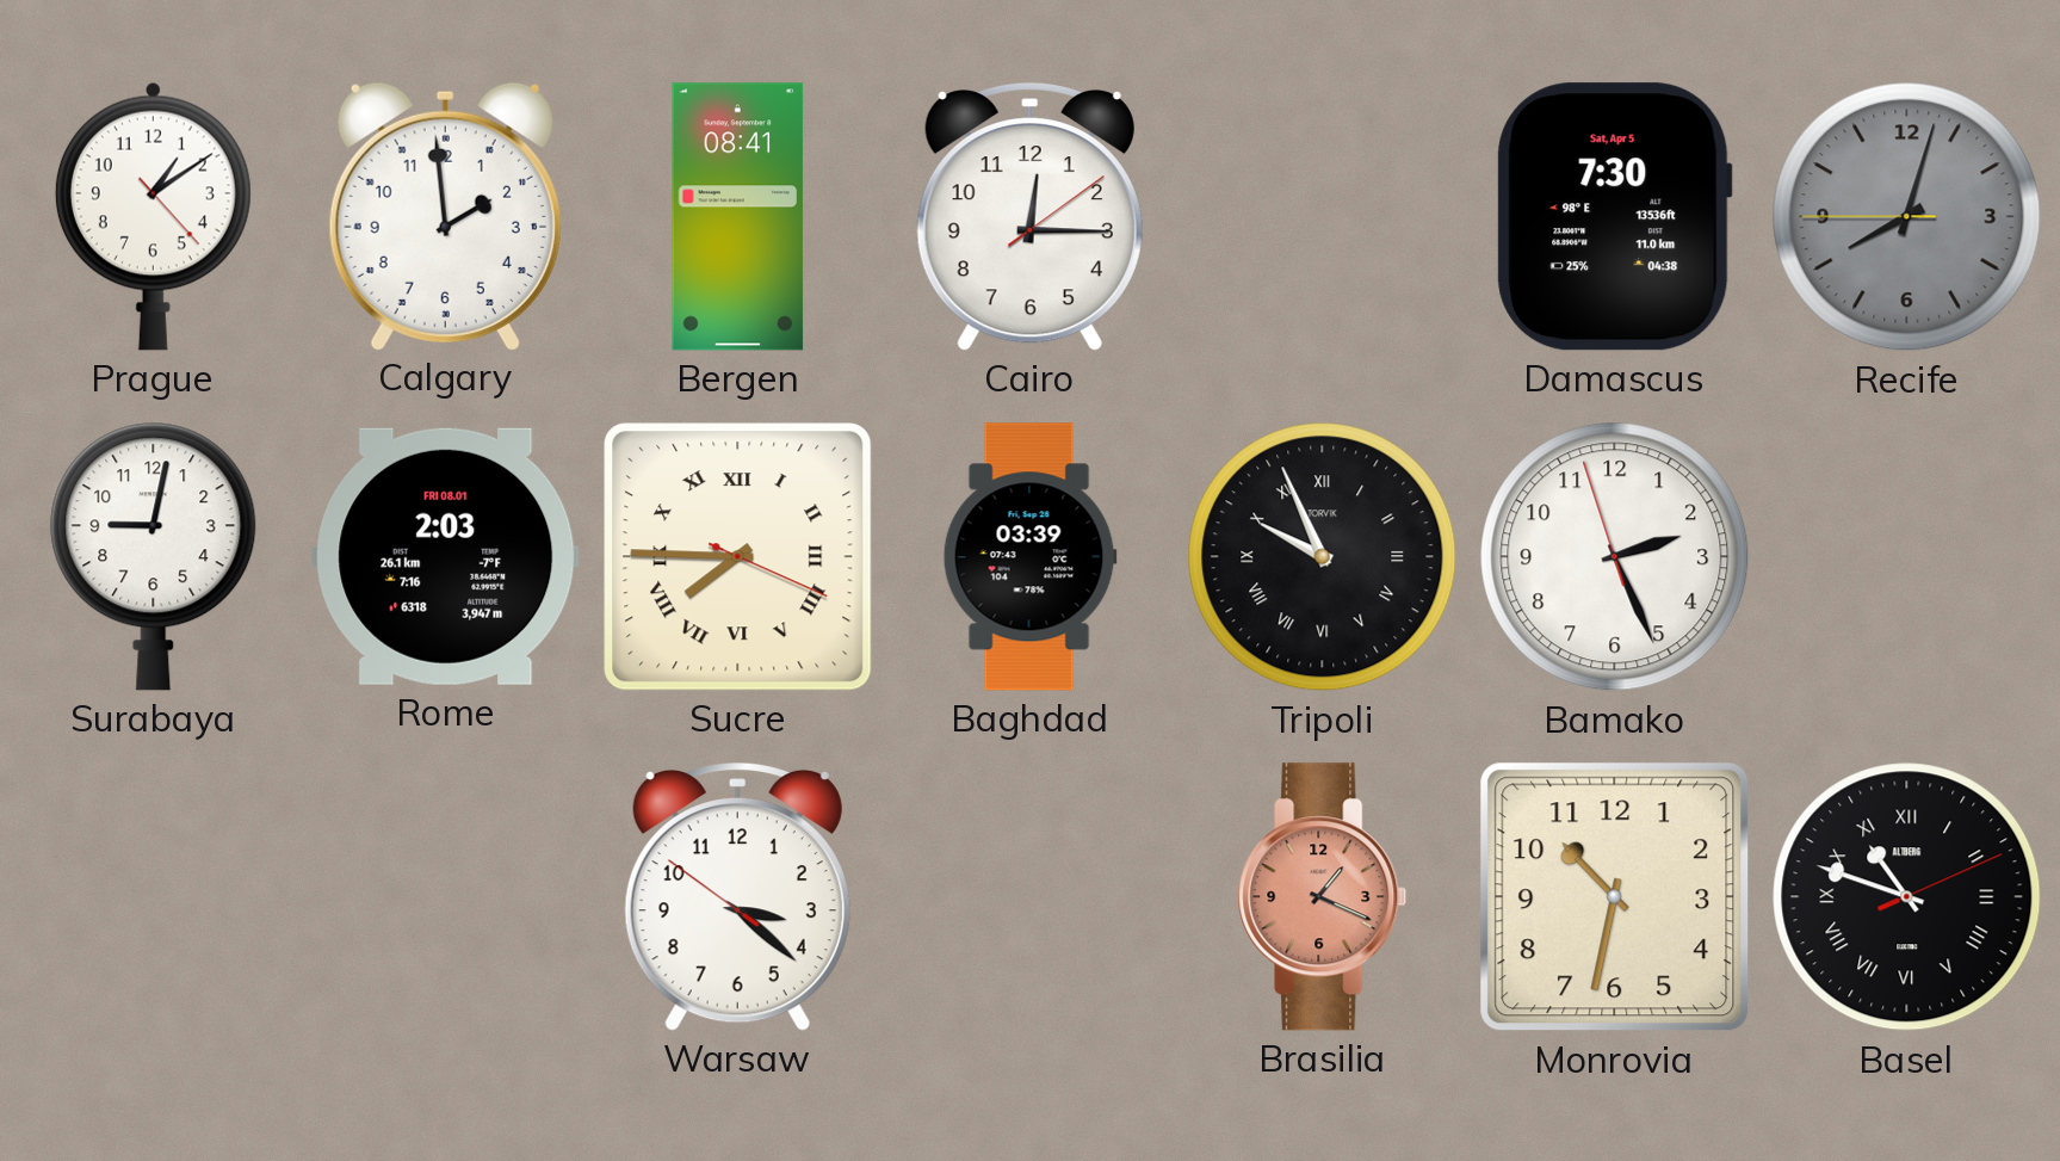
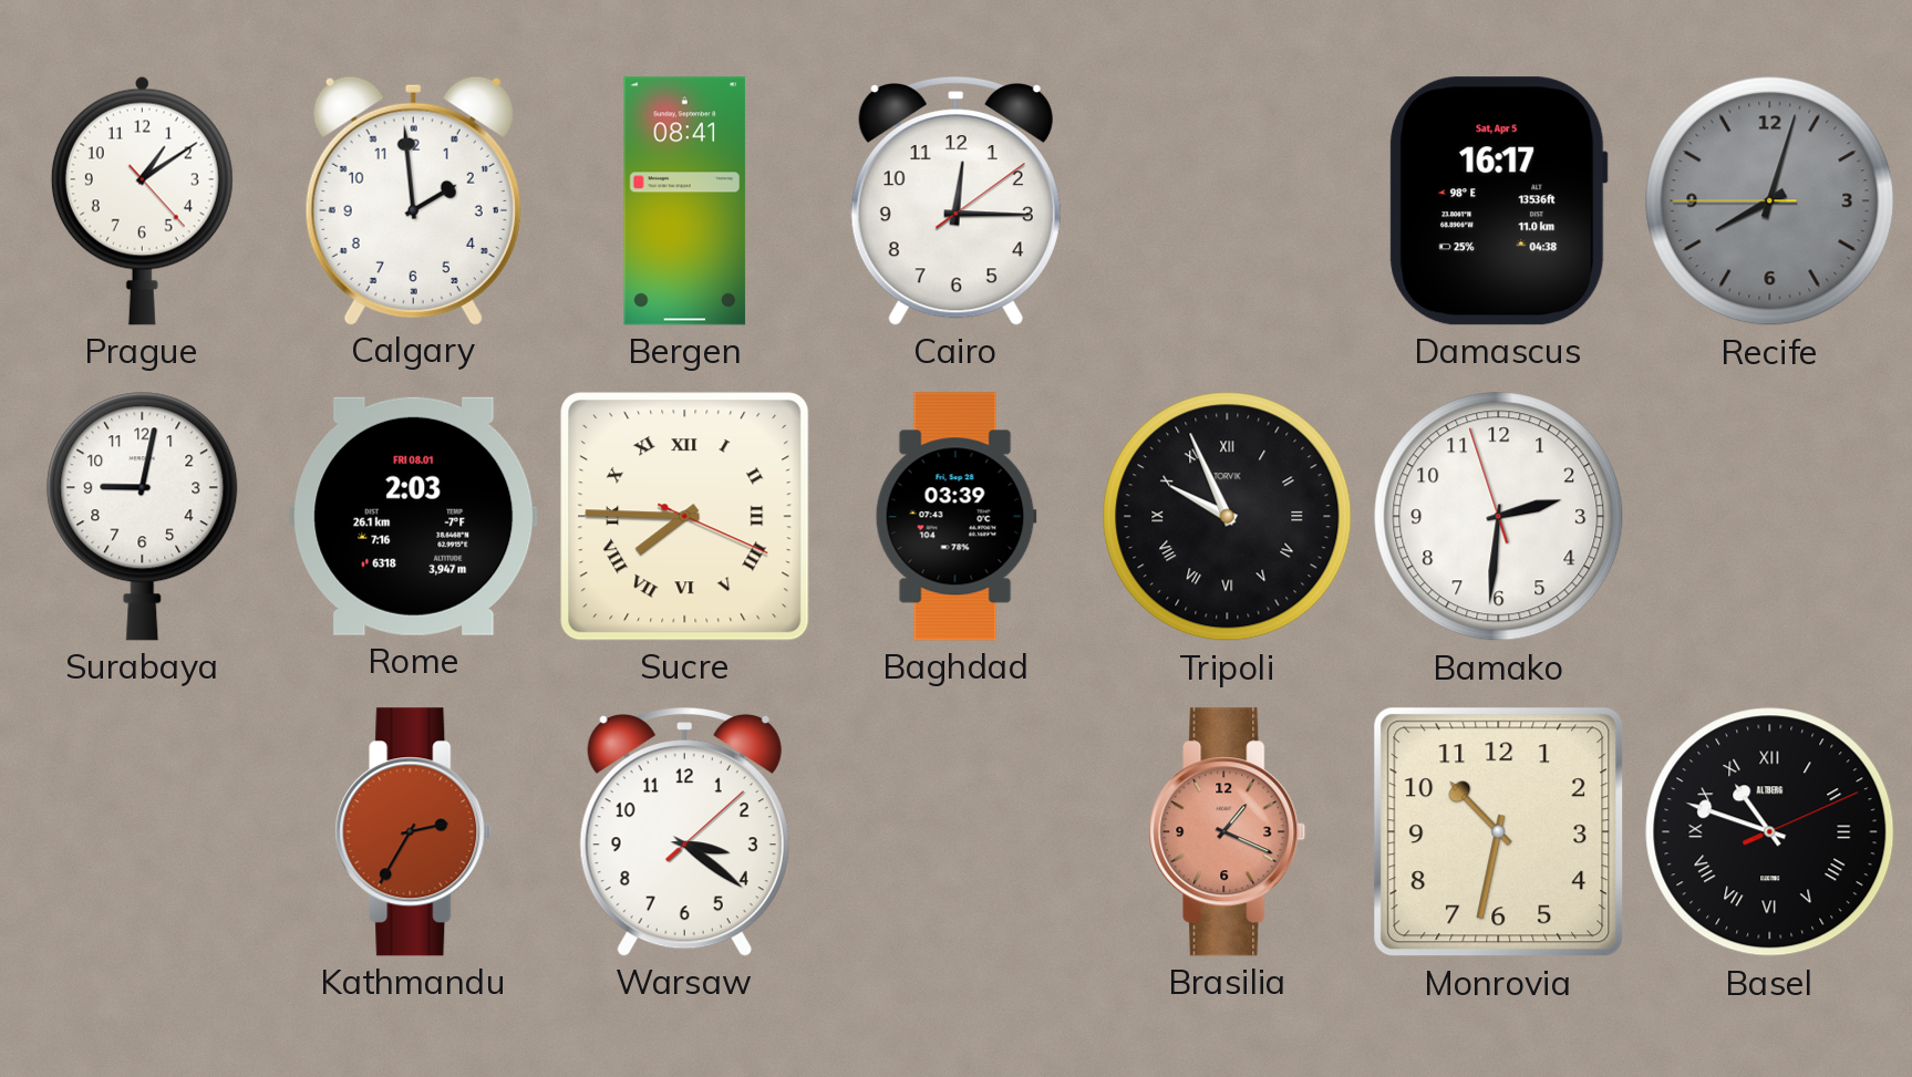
Damascus: 7:30 -> 16:17
Bamako: 2:25 -> 2:30
Kathmandu: none -> 2:35
Warsaw: 3:21:51 -> 3:21:08
